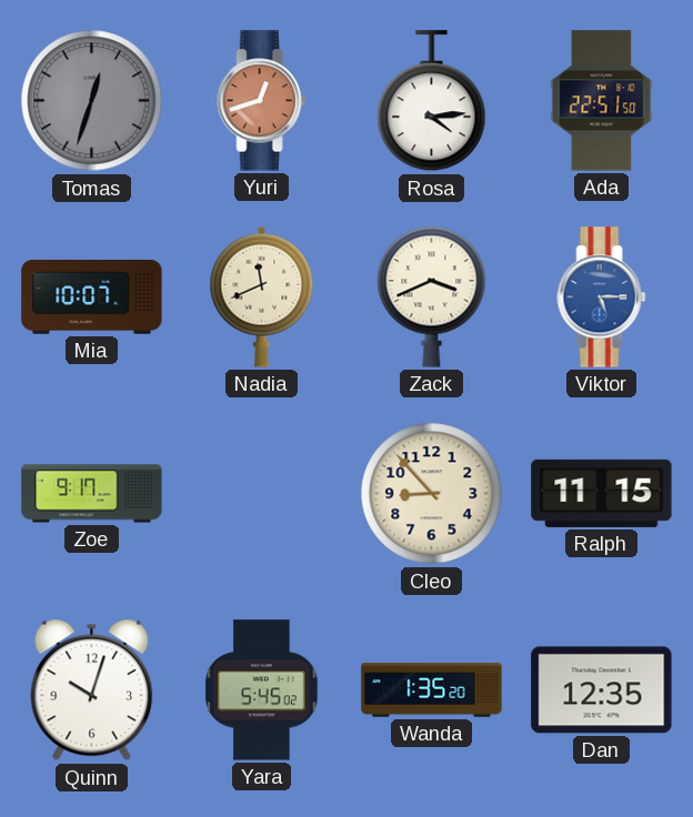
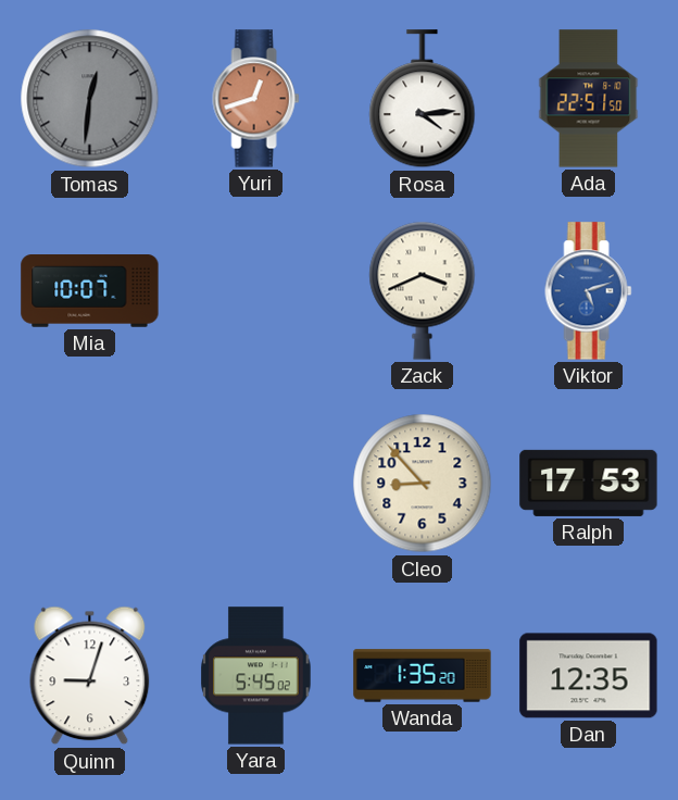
Tomas: 12:33 -> 12:31
Nadia: 11:41 -> none
Viktor: 5:15 -> 5:12
Zoe: 9:17 -> none
Ralph: 11:15 -> 17:53
Quinn: 10:03 -> 9:03
